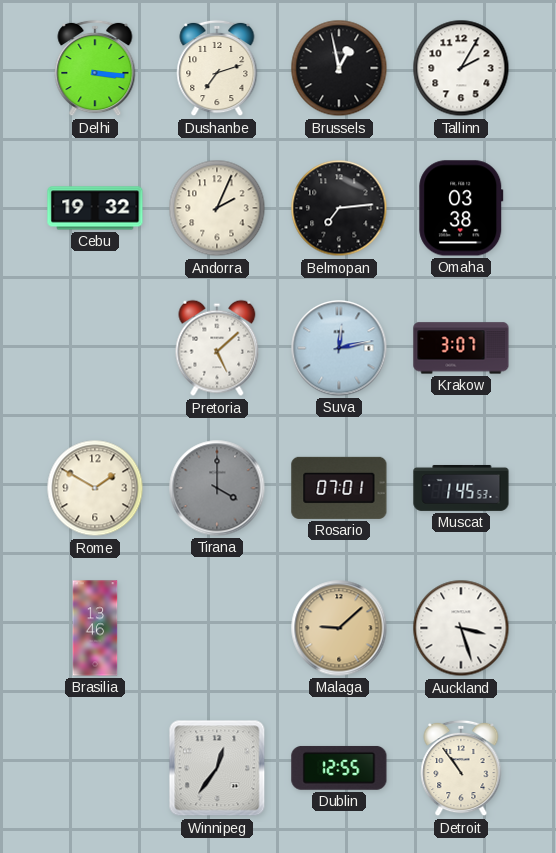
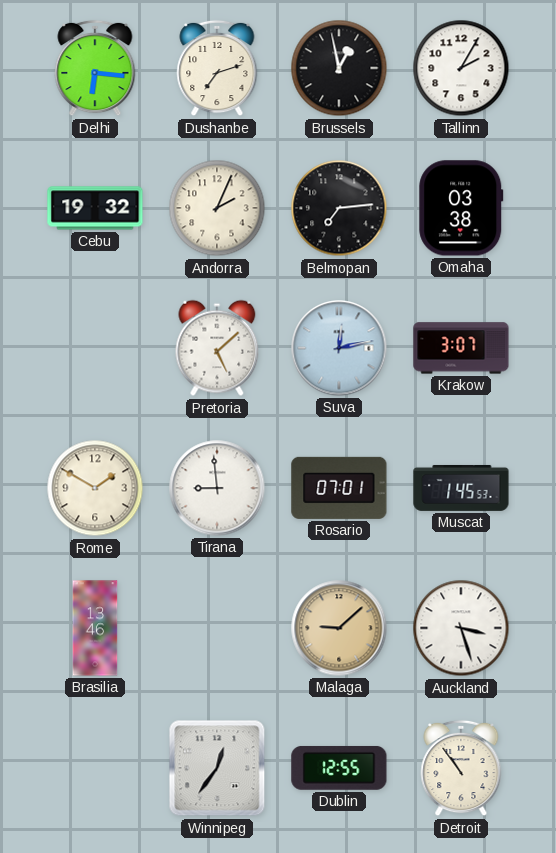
Delhi: 3:16 -> 6:16
Tirana: 4:00 -> 8:59
Tirana dial: grey -> white
